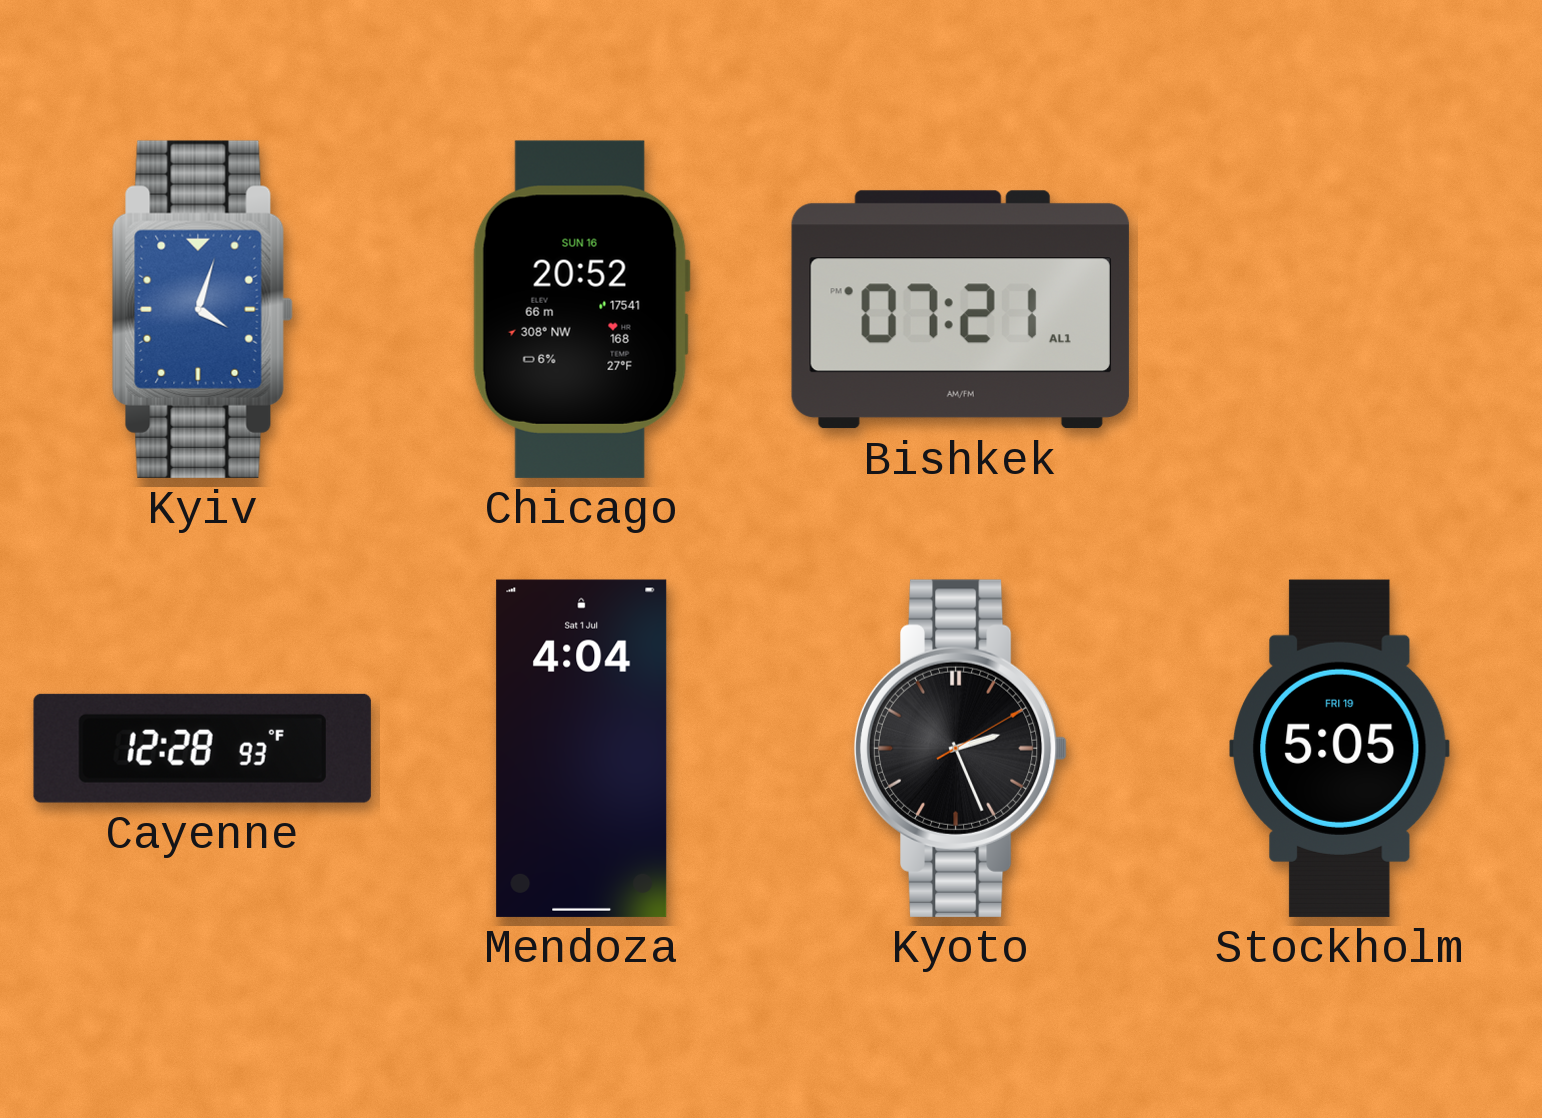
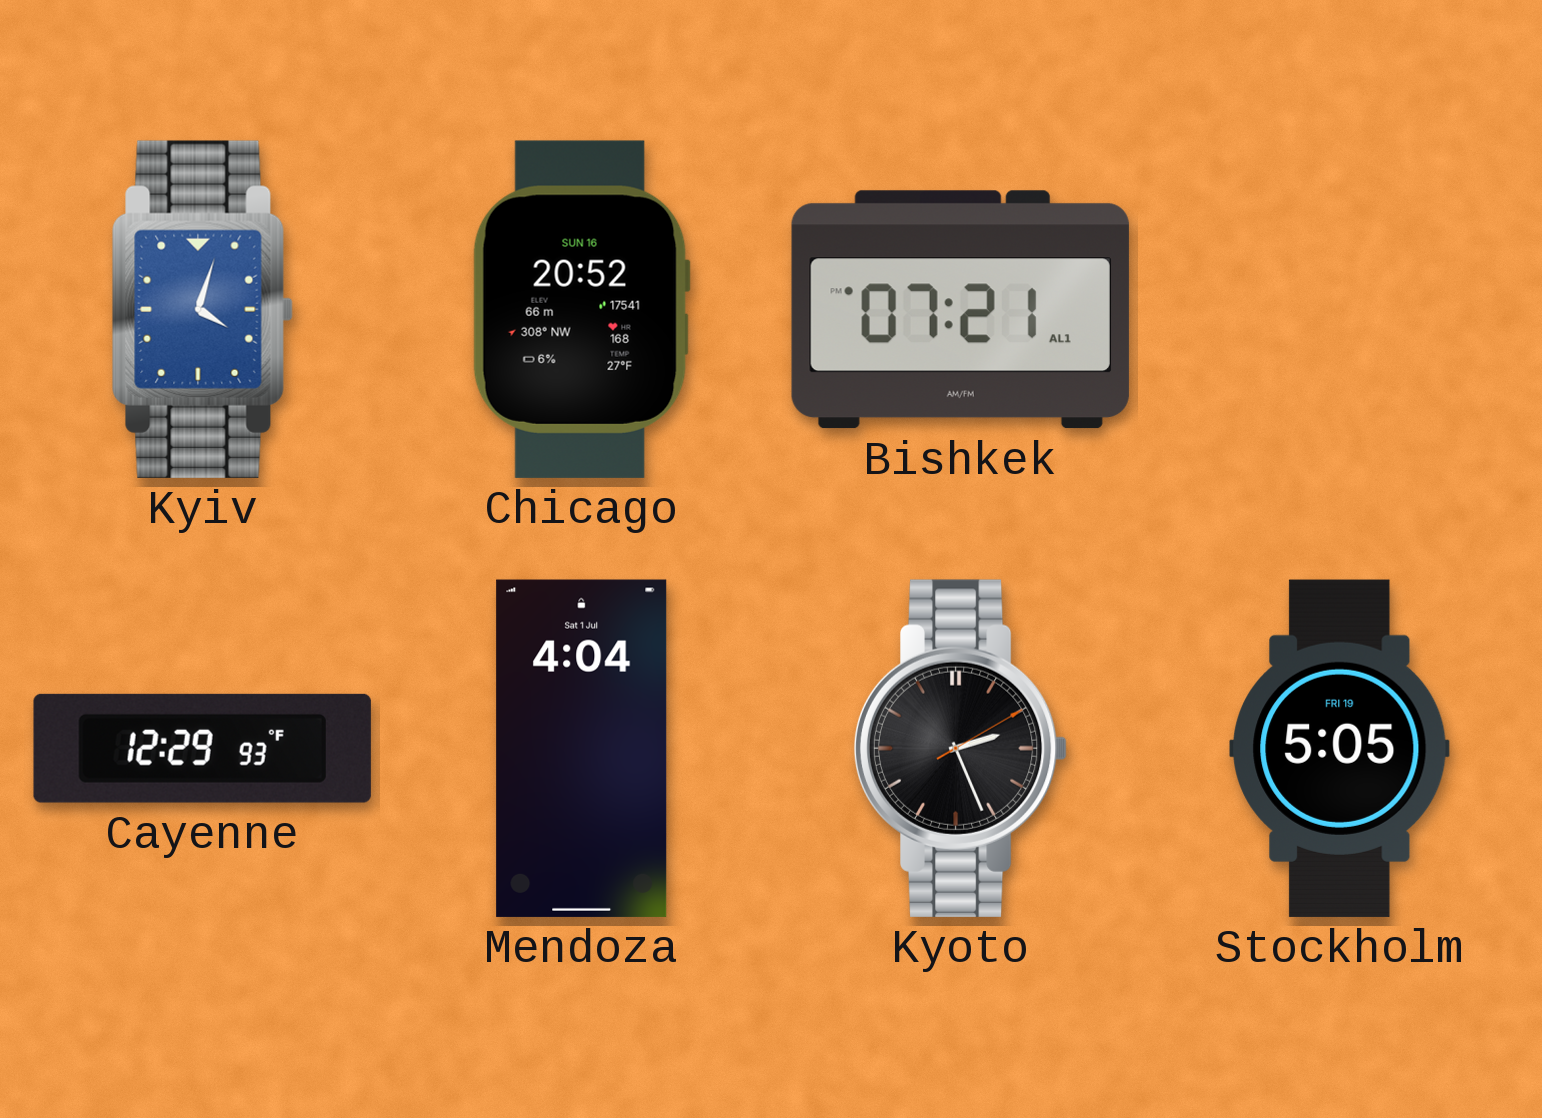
Cayenne: 12:28 -> 12:29
